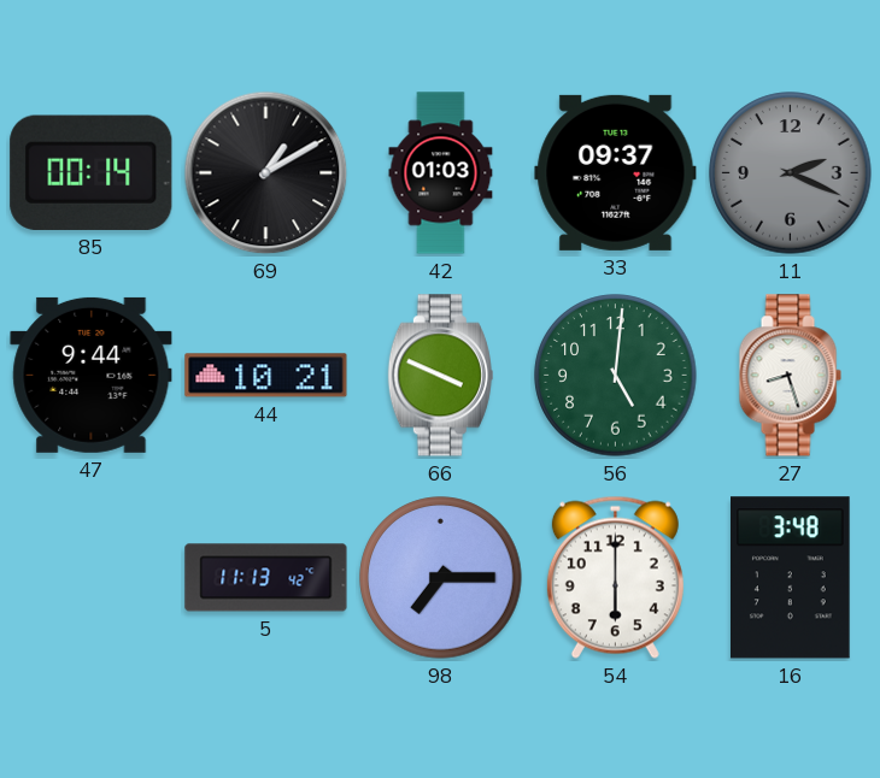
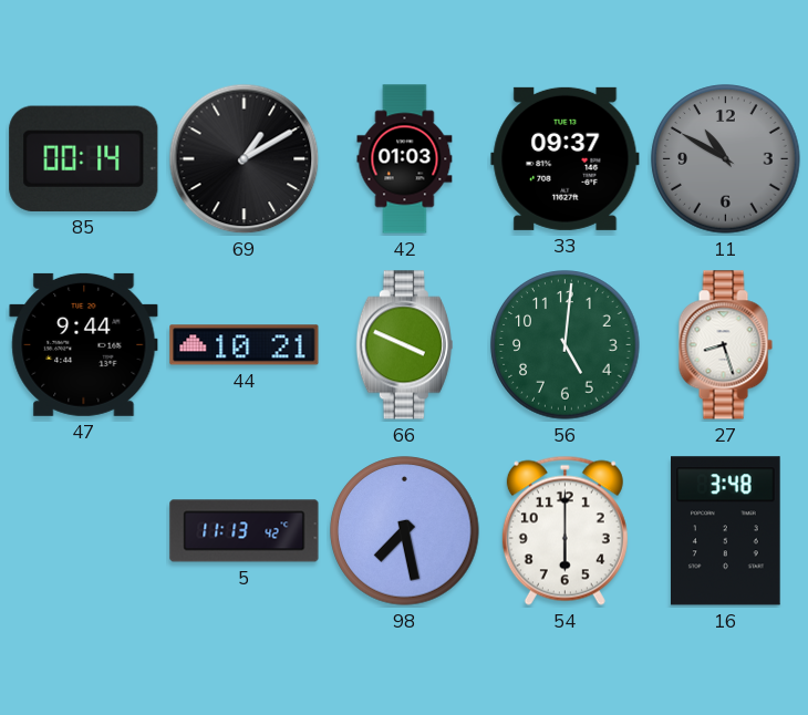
11: 2:19 -> 10:50
98: 7:15 -> 7:28
